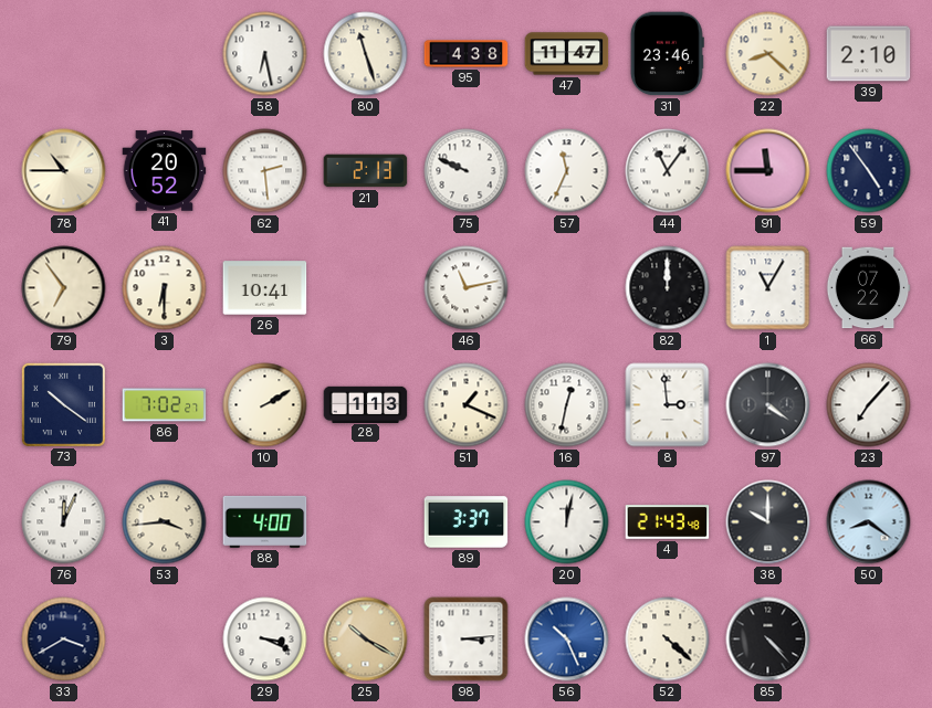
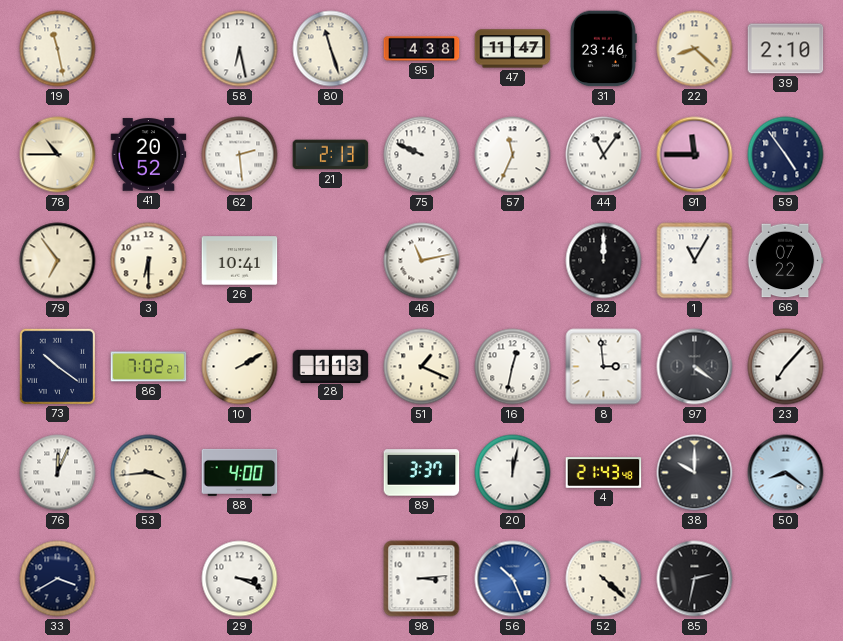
19: none -> 11:28
25: 10:20 -> none
85: 4:23 -> 2:32
